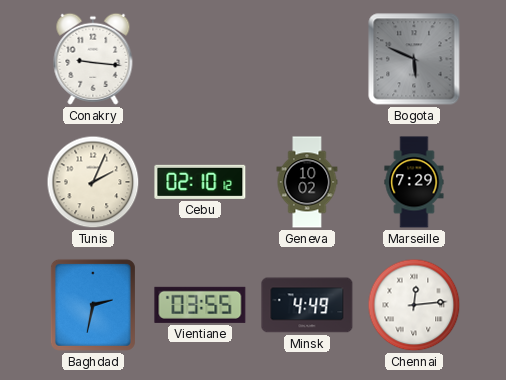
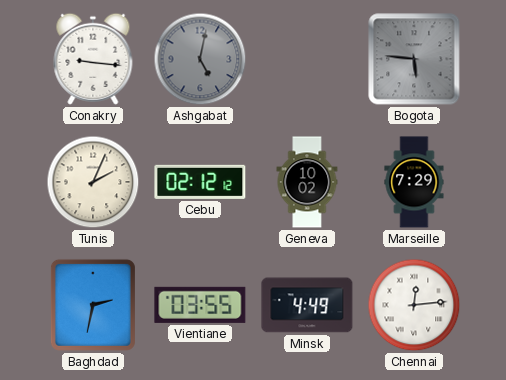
Ashgabat: none -> 5:02
Bogota: 5:49 -> 5:46
Cebu: 02:10 -> 02:12
